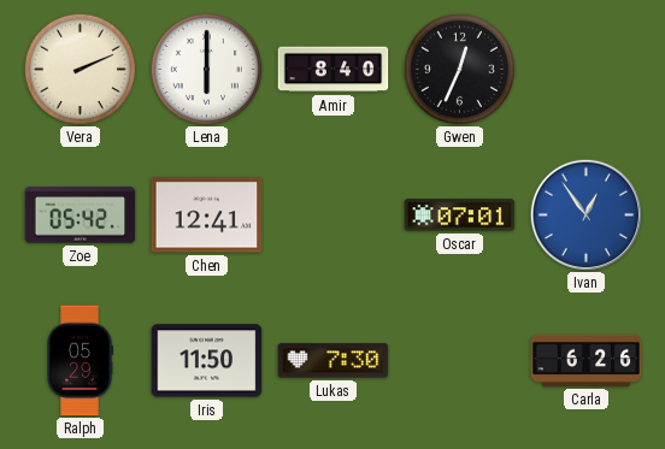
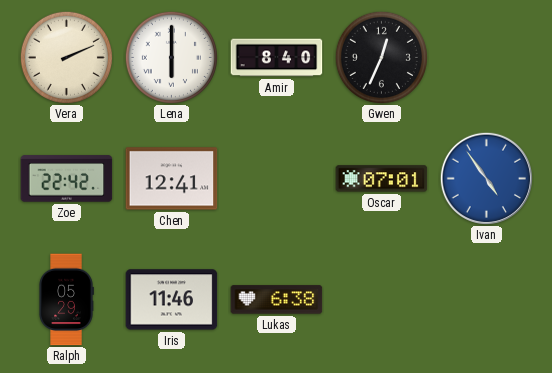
Zoe: 05:42 -> 22:42
Ivan: 12:54 -> 4:54
Iris: 11:50 -> 11:46
Lukas: 7:30 -> 6:38
Carla: 6:26 -> none
